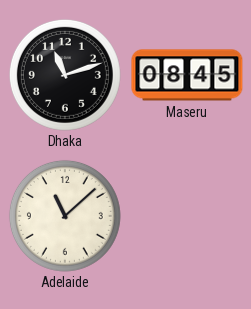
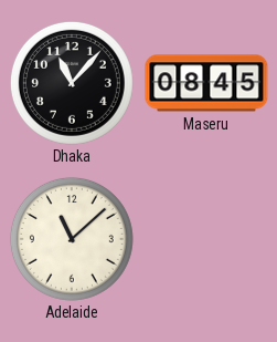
Dhaka: 11:12 -> 11:07
